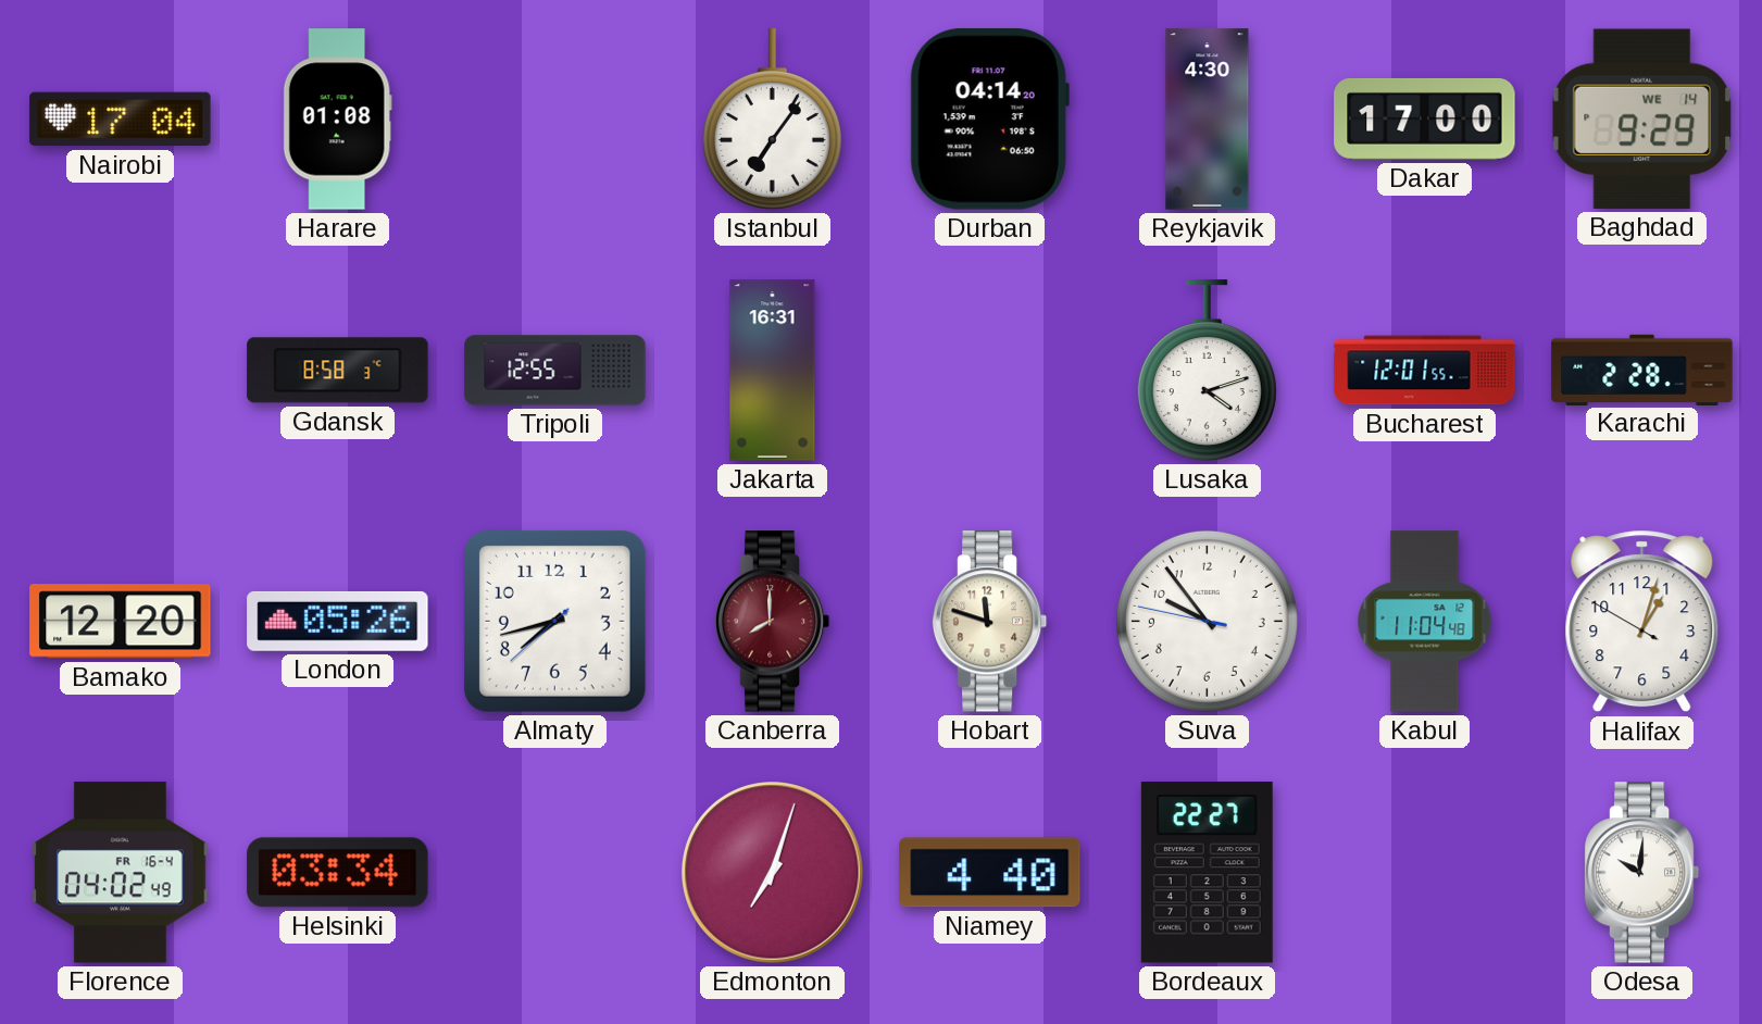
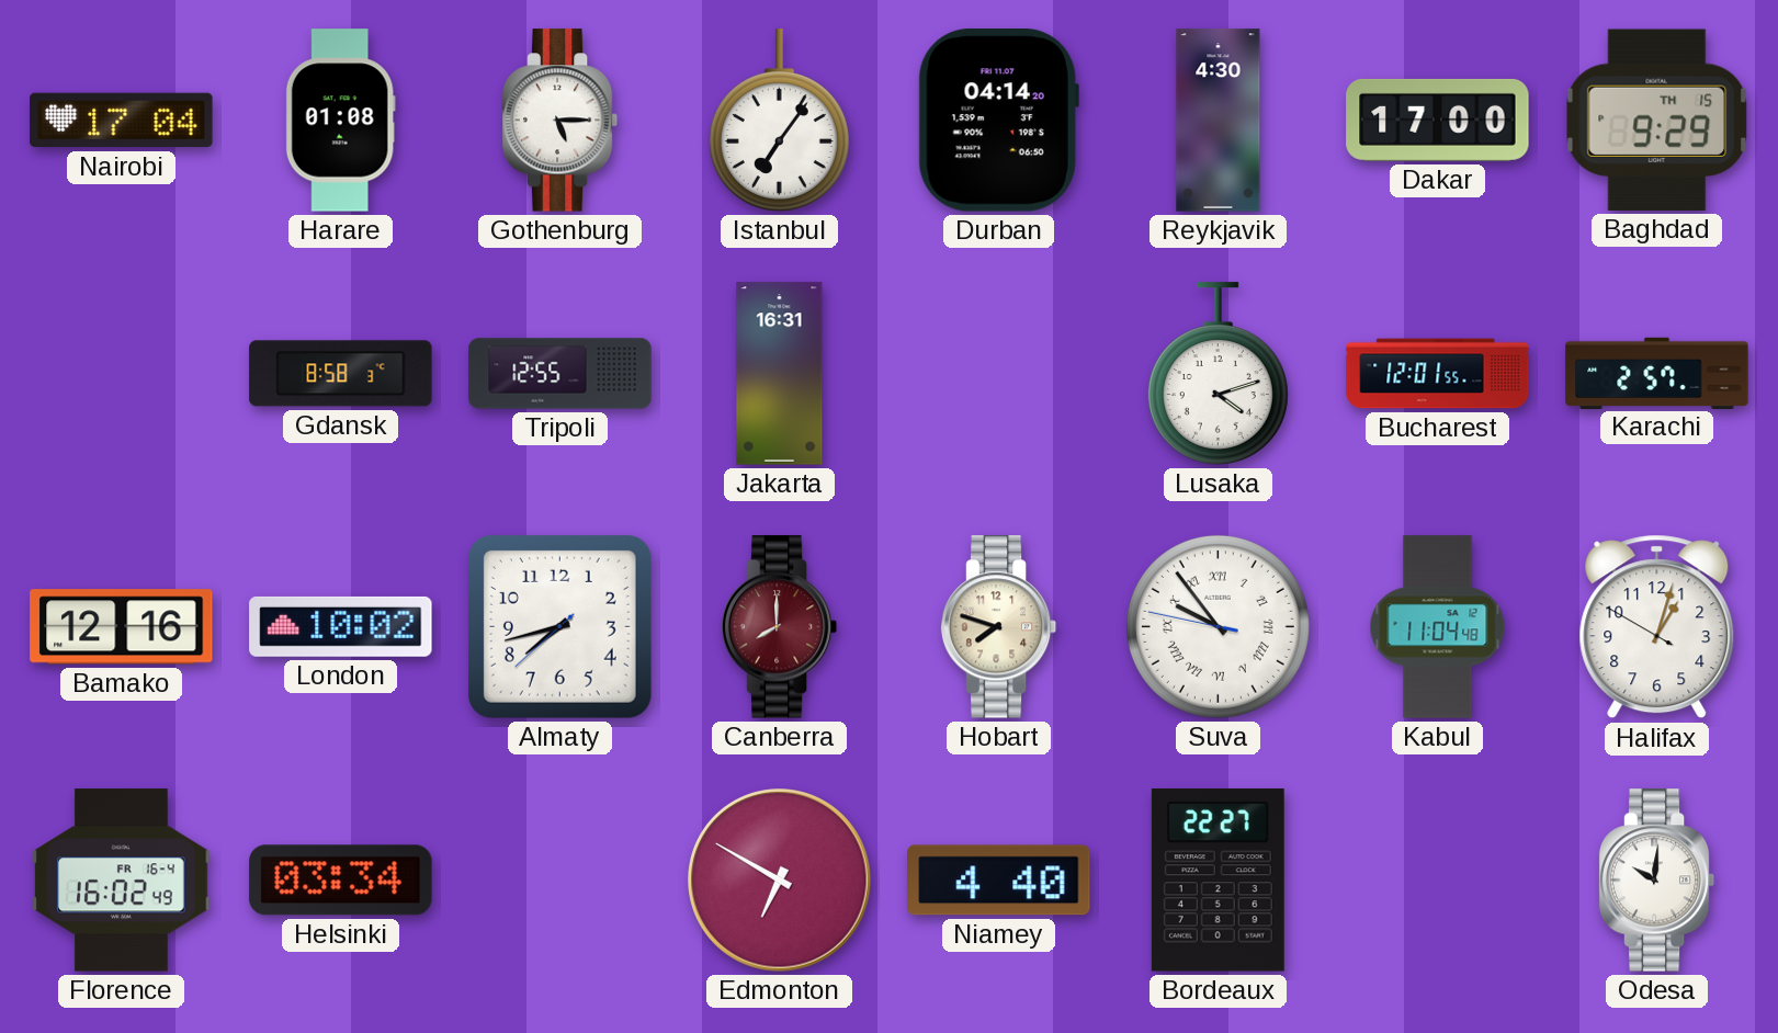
Gothenburg: none -> 5:15
Baghdad date: WE 14 -> TH 15
Karachi: 2:28 -> 2:57
Bamako: 12:20 -> 12:16
London: 05:26 -> 10:02
Hobart: 11:48 -> 7:48
Suva numerals: Arabic -> Roman
Florence: 04:02 -> 16:02
Edmonton: 7:03 -> 6:50
